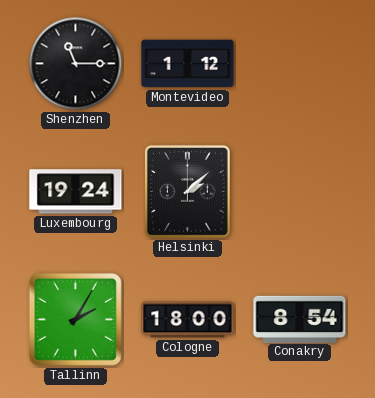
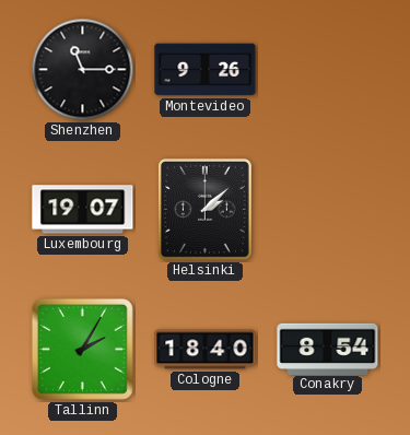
Montevideo: 1:12 -> 9:26
Luxembourg: 19:24 -> 19:07
Cologne: 18:00 -> 18:40
